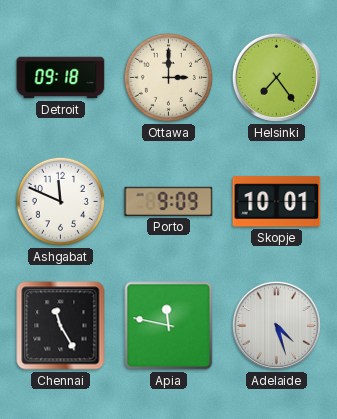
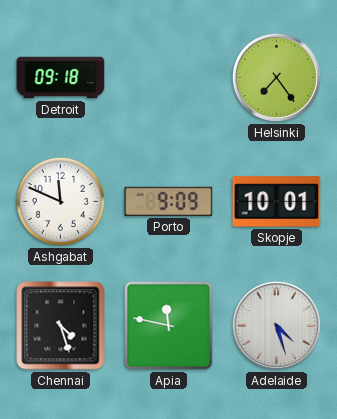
Ottawa: 3:00 -> none
Chennai: 11:25 -> 4:27
